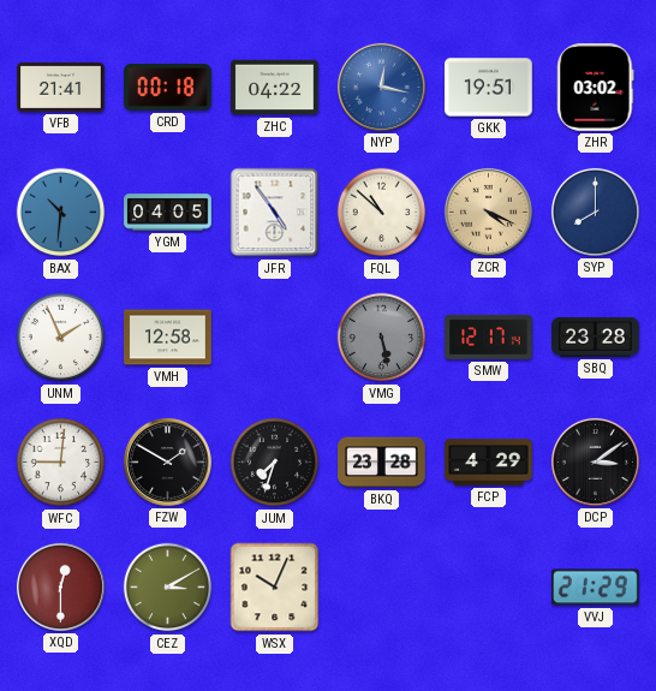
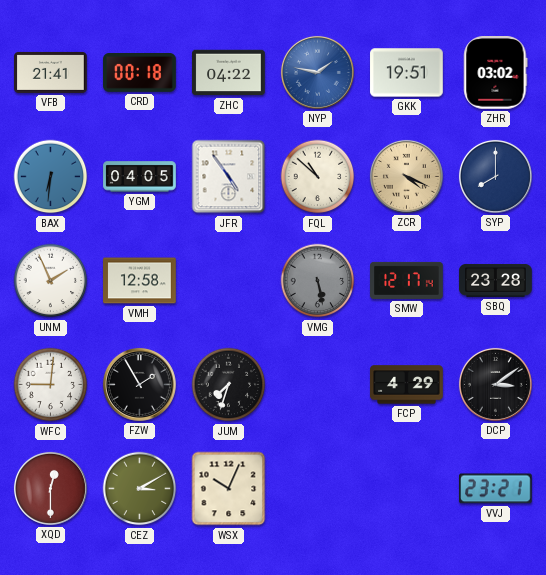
NYP: 12:17 -> 1:47
BAX: 10:31 -> 6:31
FZW: 1:50 -> 1:55
BKQ: 23:28 -> none
VVJ: 21:29 -> 23:21
